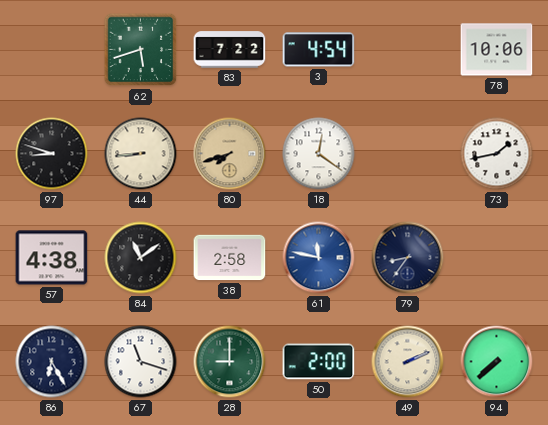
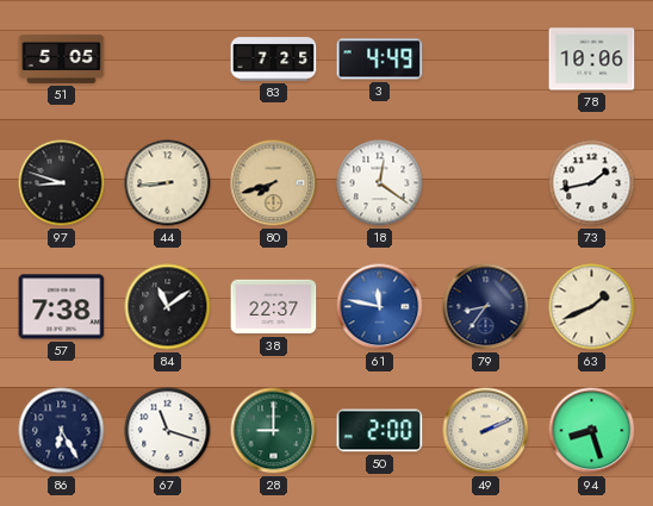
51: none -> 5:05
62: 5:42 -> none
83: 7:22 -> 7:25
3: 4:54 -> 4:49
57: 4:38 -> 7:38
38: 2:58 -> 22:37
63: none -> 1:41
94: 7:38 -> 8:27
